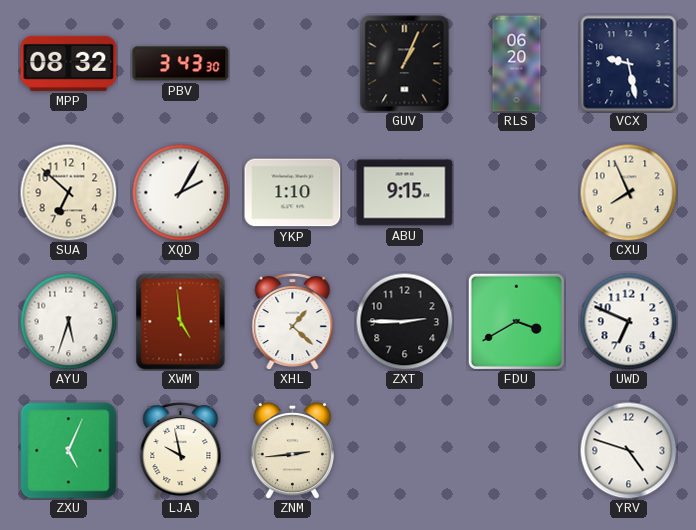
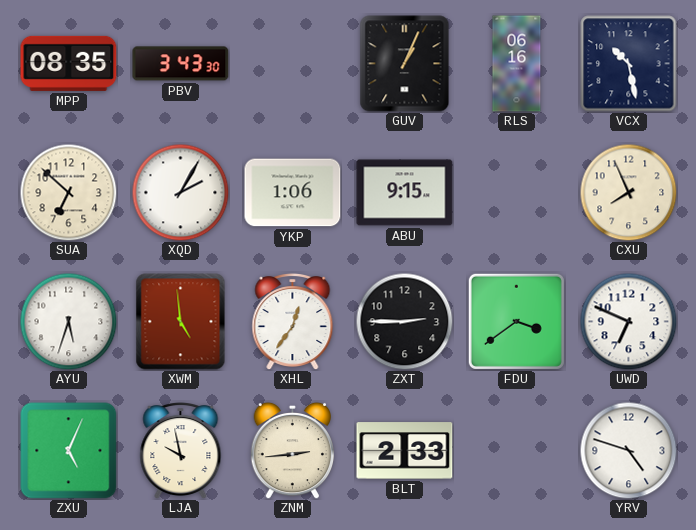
MPP: 08:32 -> 08:35
RLS: 06:20 -> 06:16
VCX: 9:28 -> 10:28
YKP: 1:10 -> 1:06
XHL: 1:22 -> 12:36
FDU: 3:40 -> 3:39
BLT: none -> 2:33
